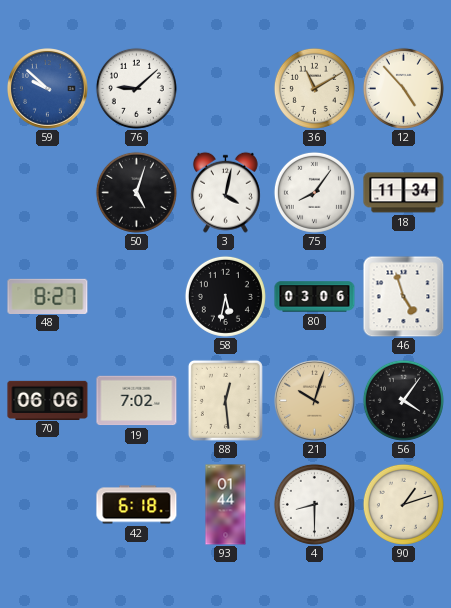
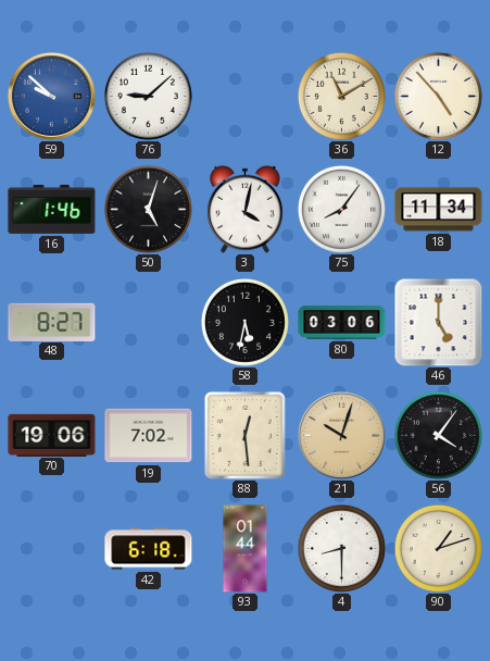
16: none -> 1:46
46: 4:57 -> 5:00
70: 06:06 -> 19:06
